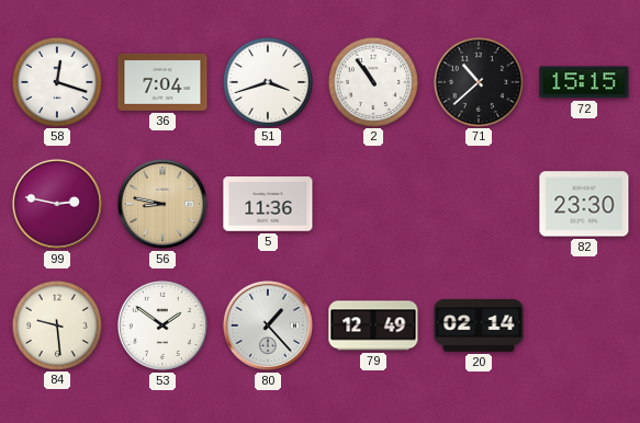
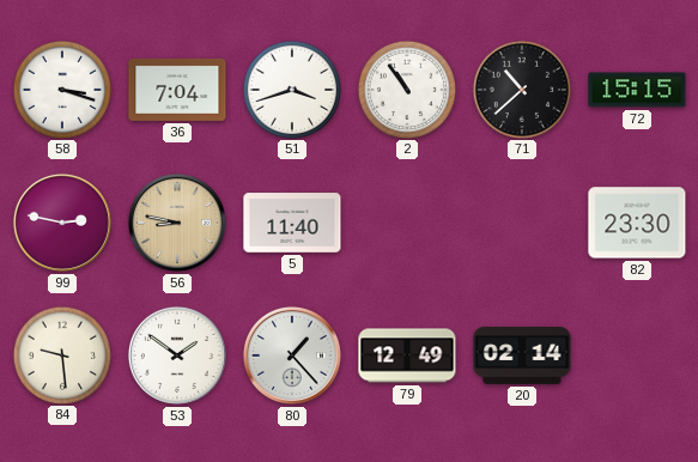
58: 12:18 -> 3:18
5: 11:36 -> 11:40
